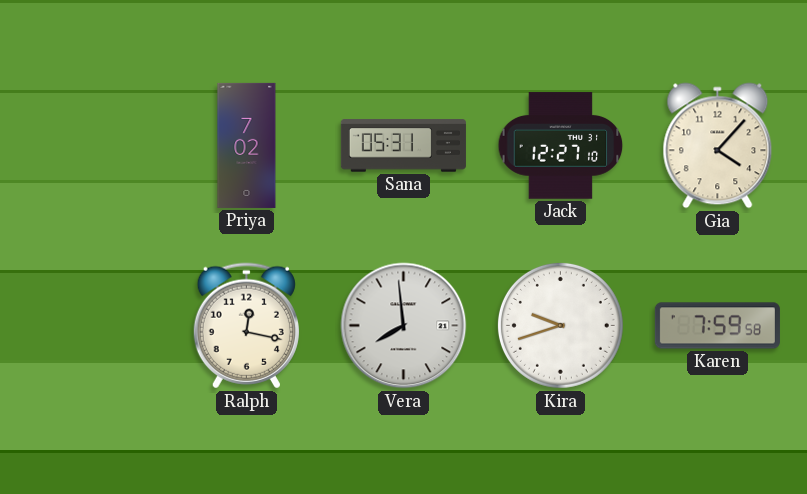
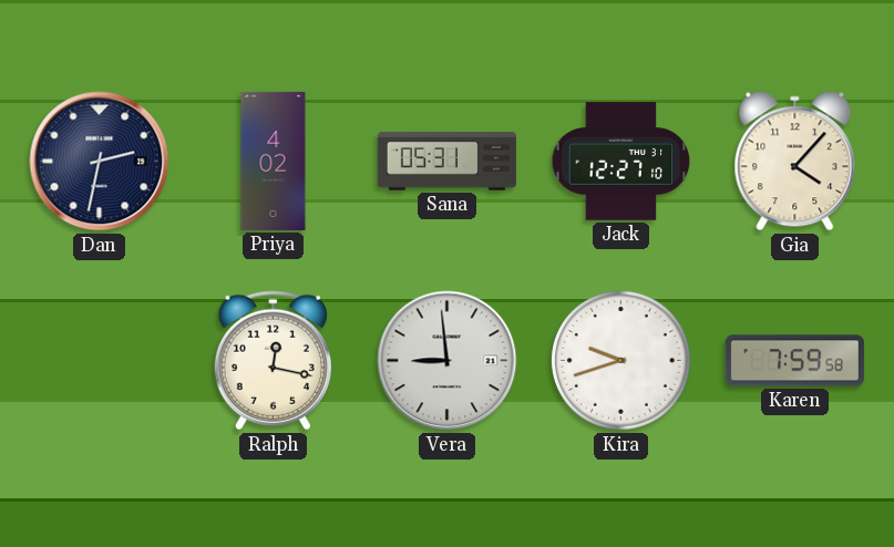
Dan: none -> 2:32
Priya: 7:02 -> 4:02
Vera: 7:59 -> 8:59
